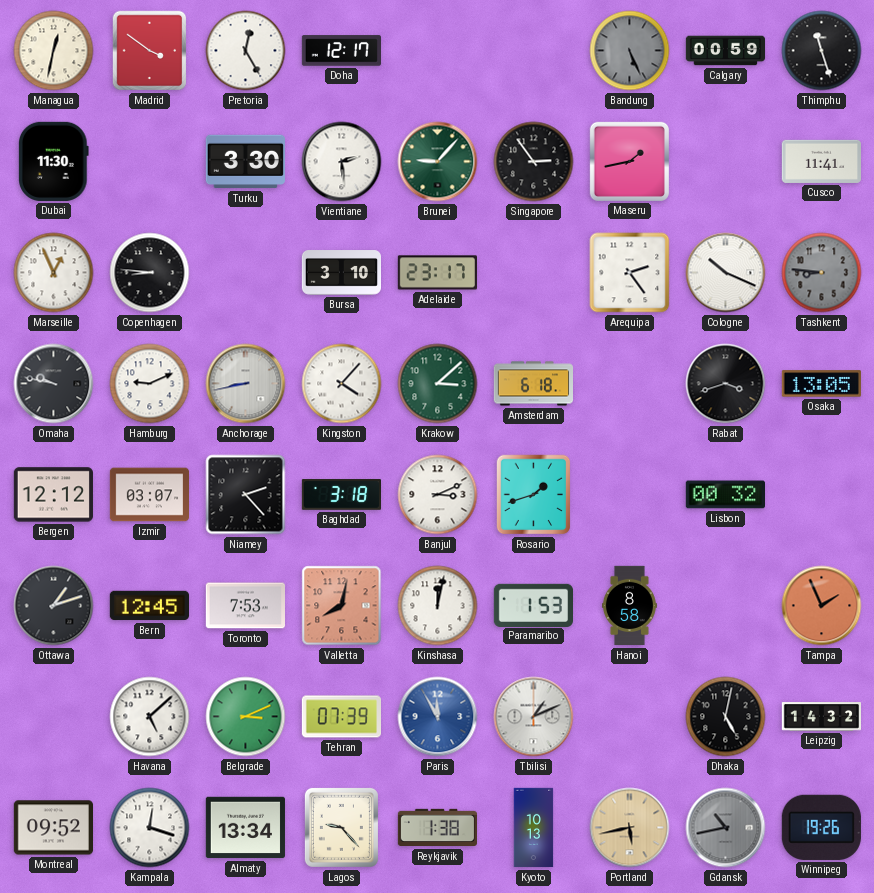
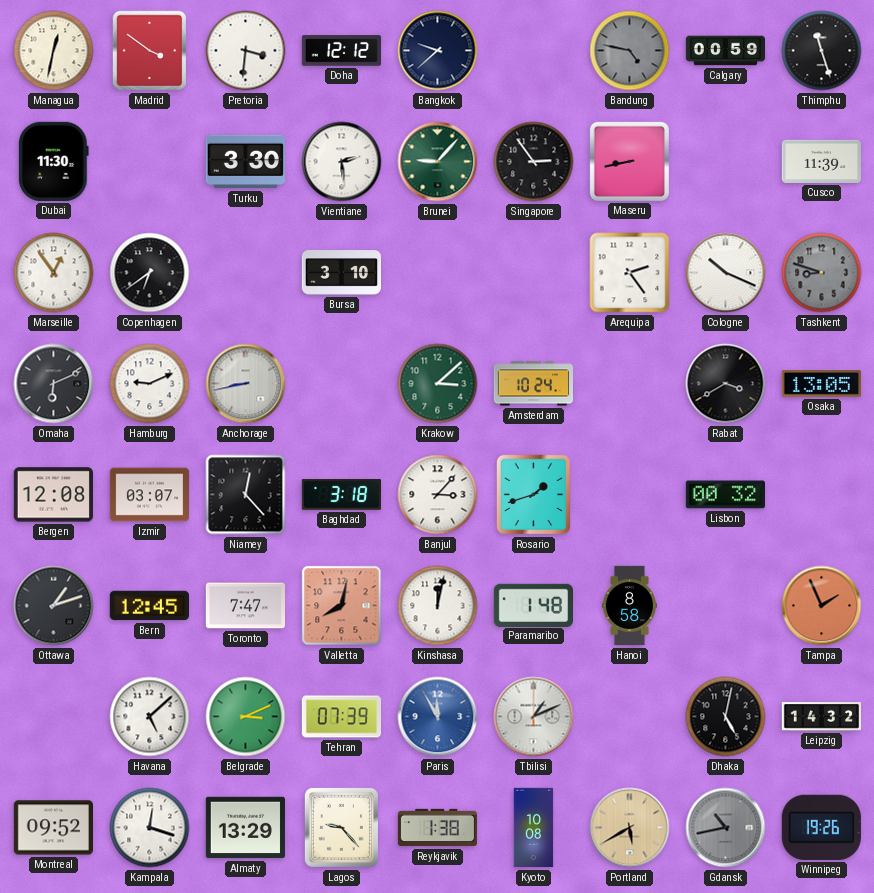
Pretoria: 12:25 -> 3:31
Doha: 12:17 -> 12:12
Bangkok: none -> 9:38
Bandung: 5:26 -> 4:47
Maseru: 1:43 -> 8:43
Cusco: 11:41 -> 11:39
Marseille: 12:56 -> 12:54
Copenhagen: 8:46 -> 6:39
Adelaide: 23:17 -> none
Tashkent: 8:46 -> 8:48
Omaha: 9:47 -> 6:11
Kingston: 4:07 -> none
Amsterdam: 6:18 -> 10:24
Rabat: 3:42 -> 3:40
Bergen: 12:12 -> 12:08
Niamey: 2:23 -> 12:23
Banjul: 3:11 -> 3:07
Toronto: 7:53 -> 7:47
Paramaribo: 1:53 -> 1:48
Almaty: 13:34 -> 13:29
Kyoto: 10:13 -> 10:08
Portland: 5:43 -> 5:40
